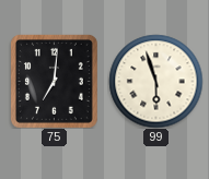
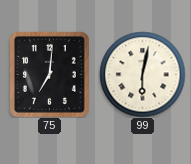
99: 5:57 -> 6:02
